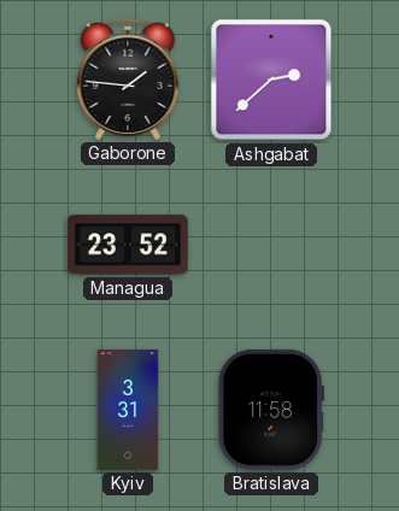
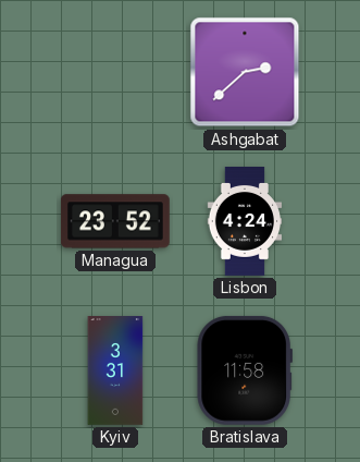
Gaborone: 1:46 -> none
Lisbon: none -> 4:24
